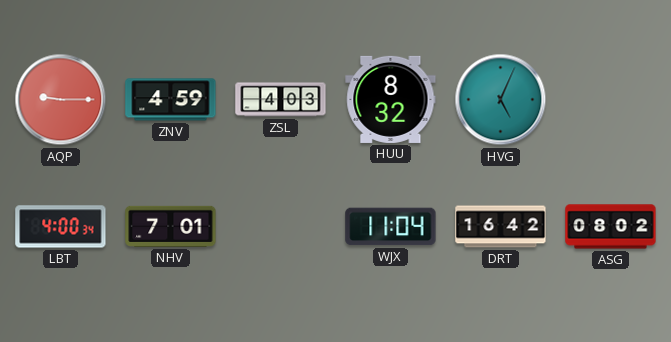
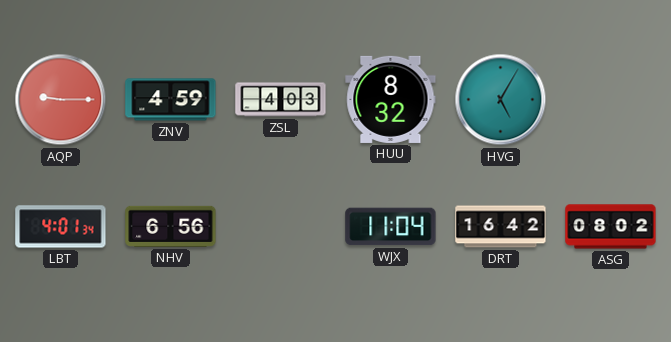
HVG: 5:04 -> 5:05
LBT: 4:00 -> 4:01
NHV: 7:01 -> 6:56
